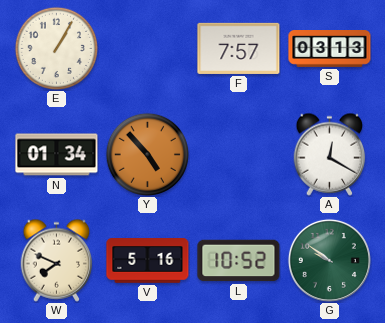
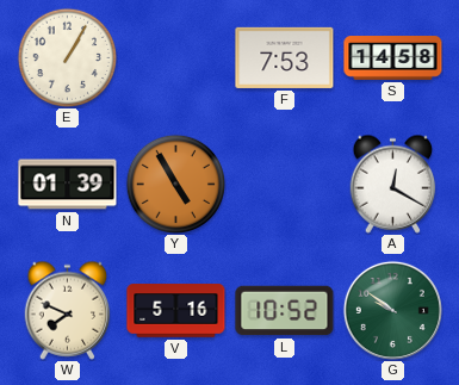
F: 7:57 -> 7:53
S: 03:13 -> 14:58
N: 01:34 -> 01:39
Y: 4:53 -> 4:55
